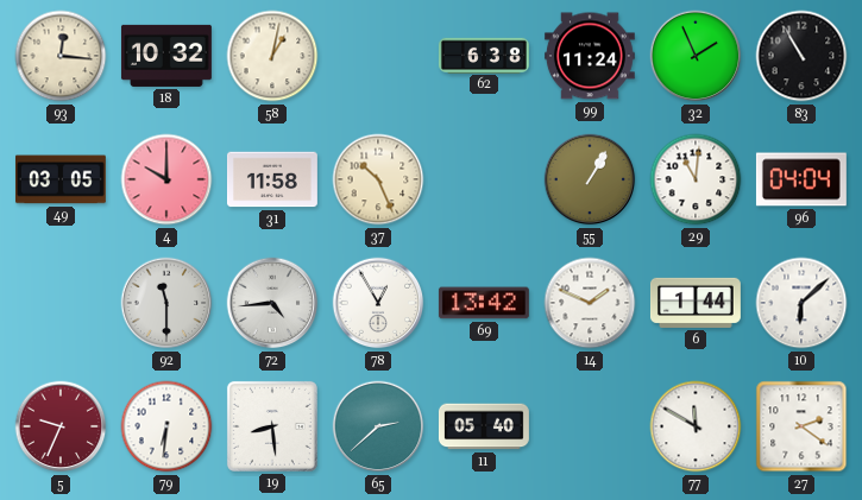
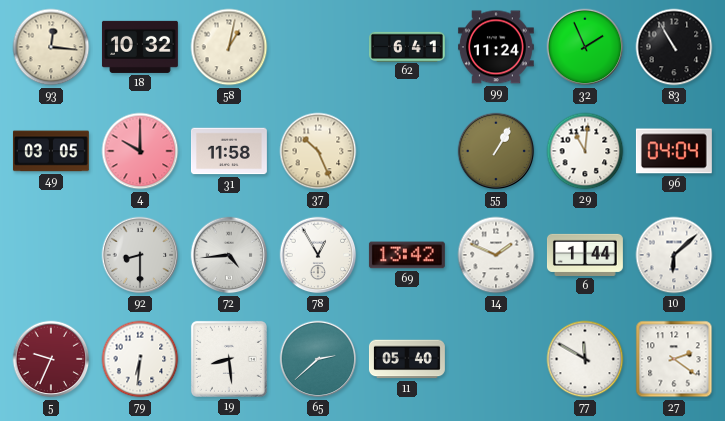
62: 6:38 -> 6:41
92: 11:30 -> 8:30
